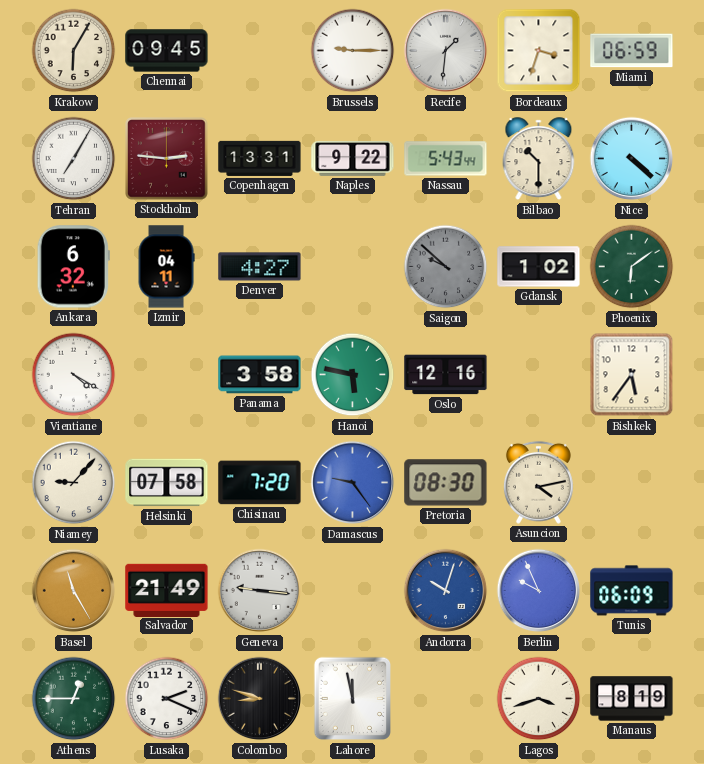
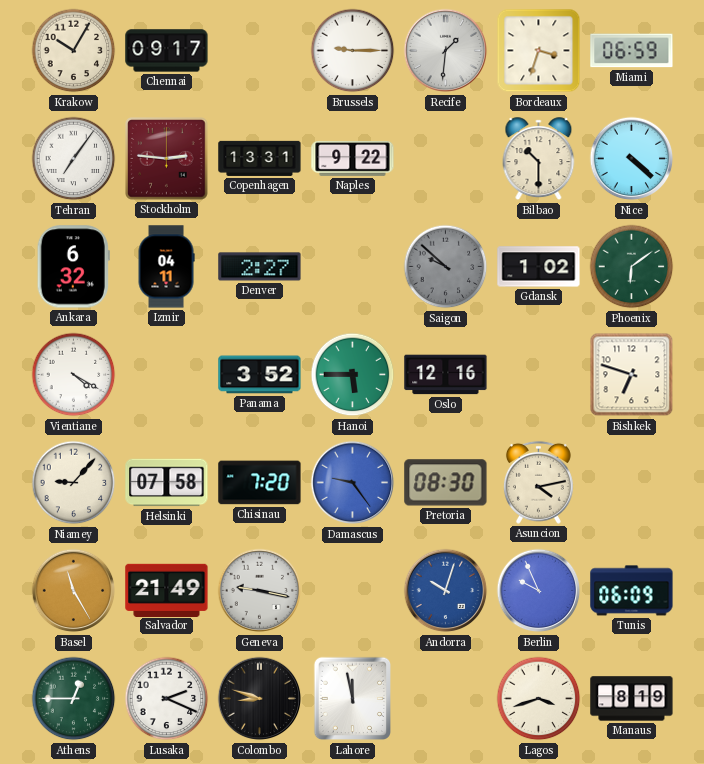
Krakow: 6:05 -> 10:05
Chennai: 09:45 -> 09:17
Tehran: 7:05 -> 7:06
Nassau: 5:43 -> none
Denver: 4:27 -> 2:27
Panama: 3:58 -> 3:52
Hanoi: 5:47 -> 5:45
Bishkek: 5:36 -> 6:48
Geneva: 9:16 -> 9:17
